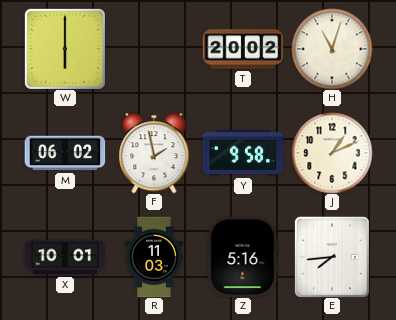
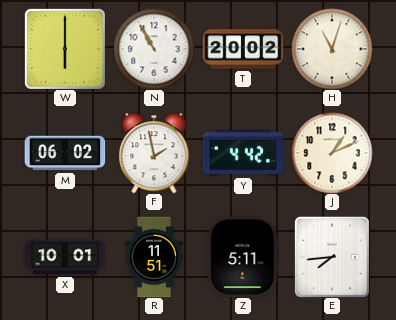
N: none -> 10:55
Y: 9:58 -> 4:42
R: 11:03 -> 11:51
Z: 5:16 -> 5:11
